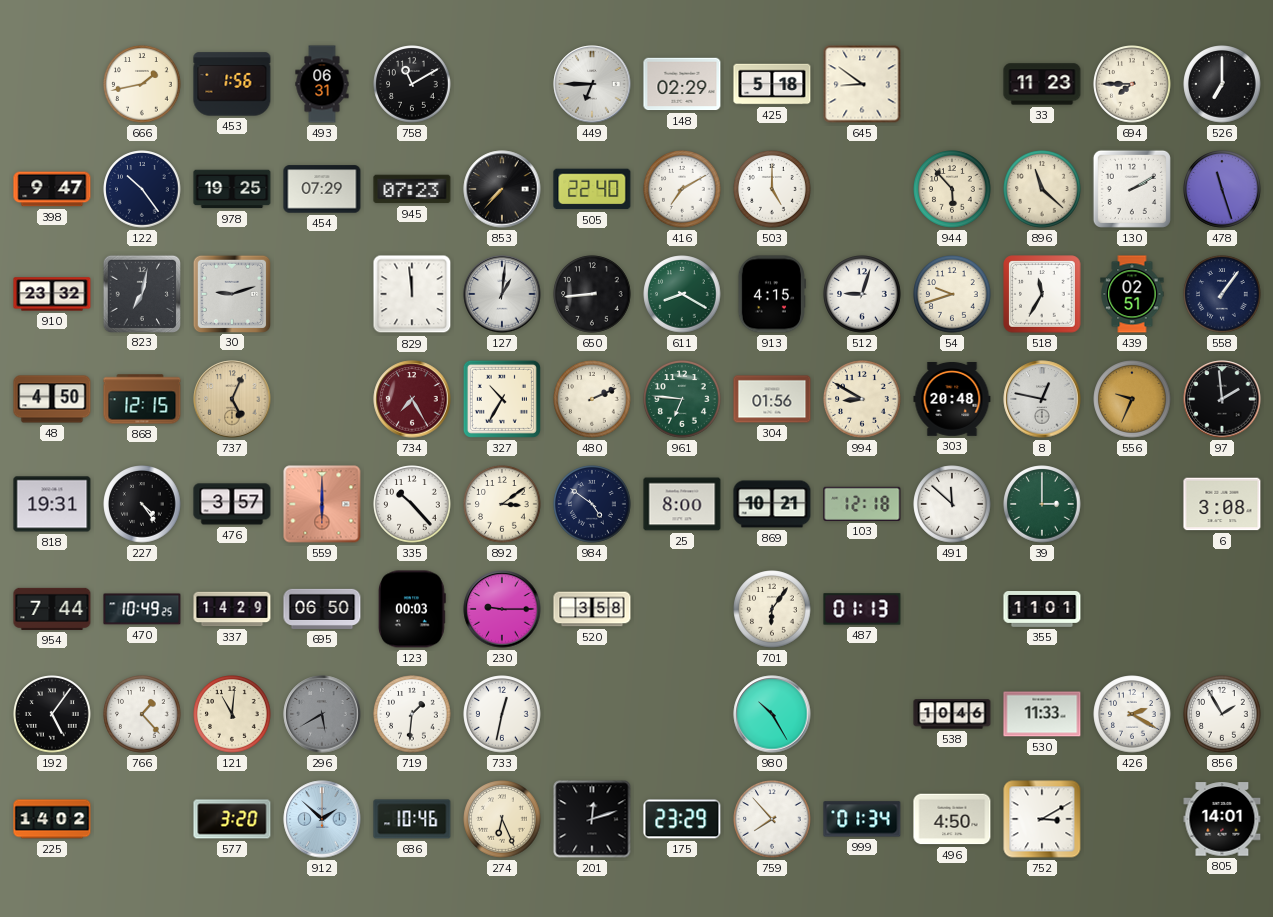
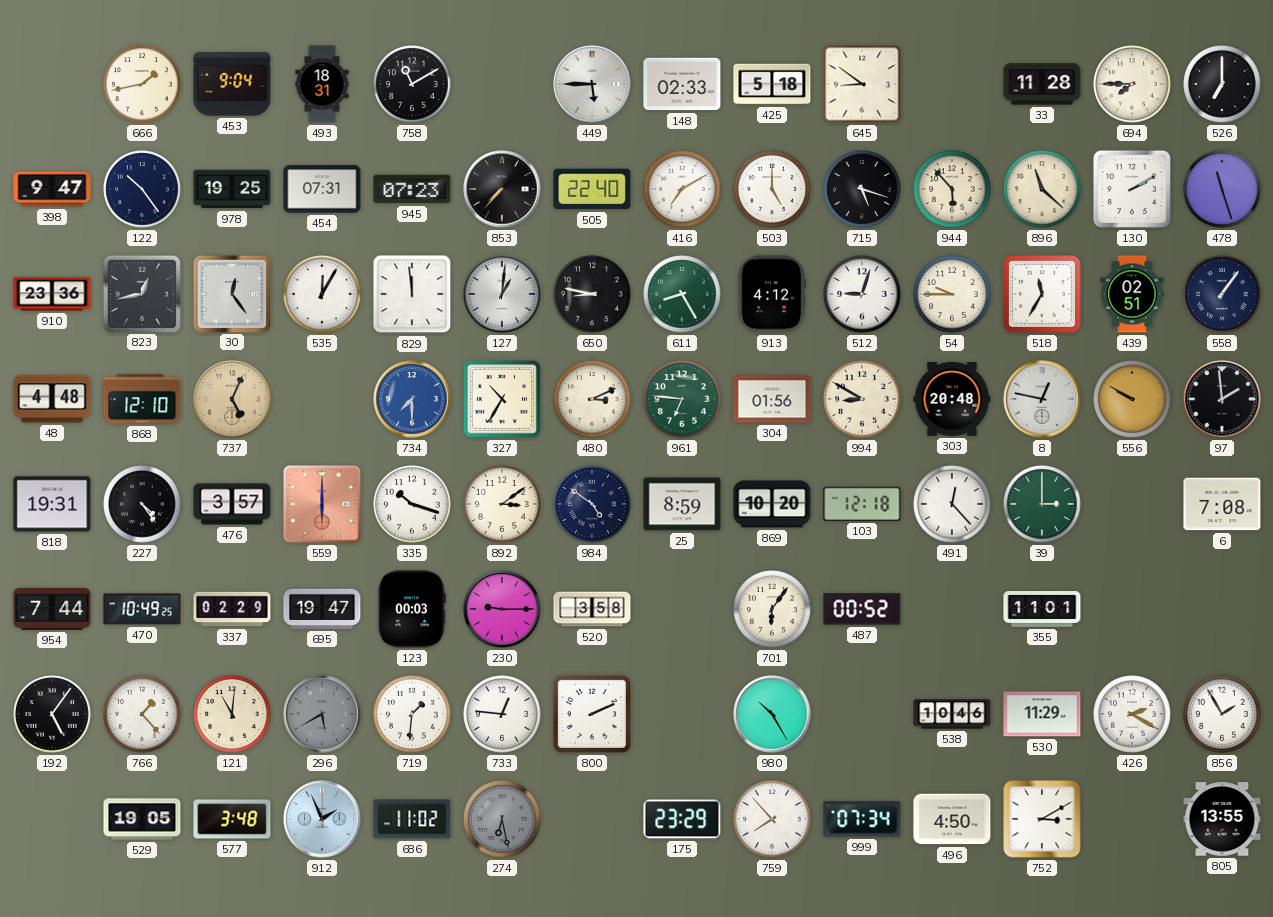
453: 1:56 -> 9:04
493: 06:31 -> 18:31
449: 6:45 -> 5:45
148: 02:29 -> 02:33
33: 11:23 -> 11:28
454: 07:29 -> 07:31
715: none -> 5:18
910: 23:32 -> 23:36
823: 7:02 -> 12:43
30: 9:12 -> 12:24
535: none -> 12:05
650: 8:44 -> 8:47
611: 8:20 -> 8:25
913: 4:15 -> 4:12
54: 9:42 -> 9:45
48: 4:50 -> 4:48
868: 12:15 -> 12:10
734: 7:25 -> 7:30
734 dial: burgundy -> blue
480: 2:11 -> 3:11
556: 9:34 -> 9:50
335: 10:23 -> 10:18
25: 8:00 -> 8:59
869: 10:21 -> 10:20
491: 11:52 -> 12:23
6: 3:08 -> 7:08
337: 14:29 -> 02:29
695: 06:50 -> 19:47
487: 01:13 -> 00:52
733: 12:32 -> 12:46
800: none -> 2:11
530: 11:33 -> 11:29
225: 14:02 -> none
529: none -> 19:05
577: 3:20 -> 3:48
912: 1:52 -> 1:56
686: 10:46 -> 11:02
274: 6:26 -> 6:28
274 dial: cream -> grey
201: 12:12 -> none
999: 01:34 -> 07:34
805: 14:01 -> 13:55
